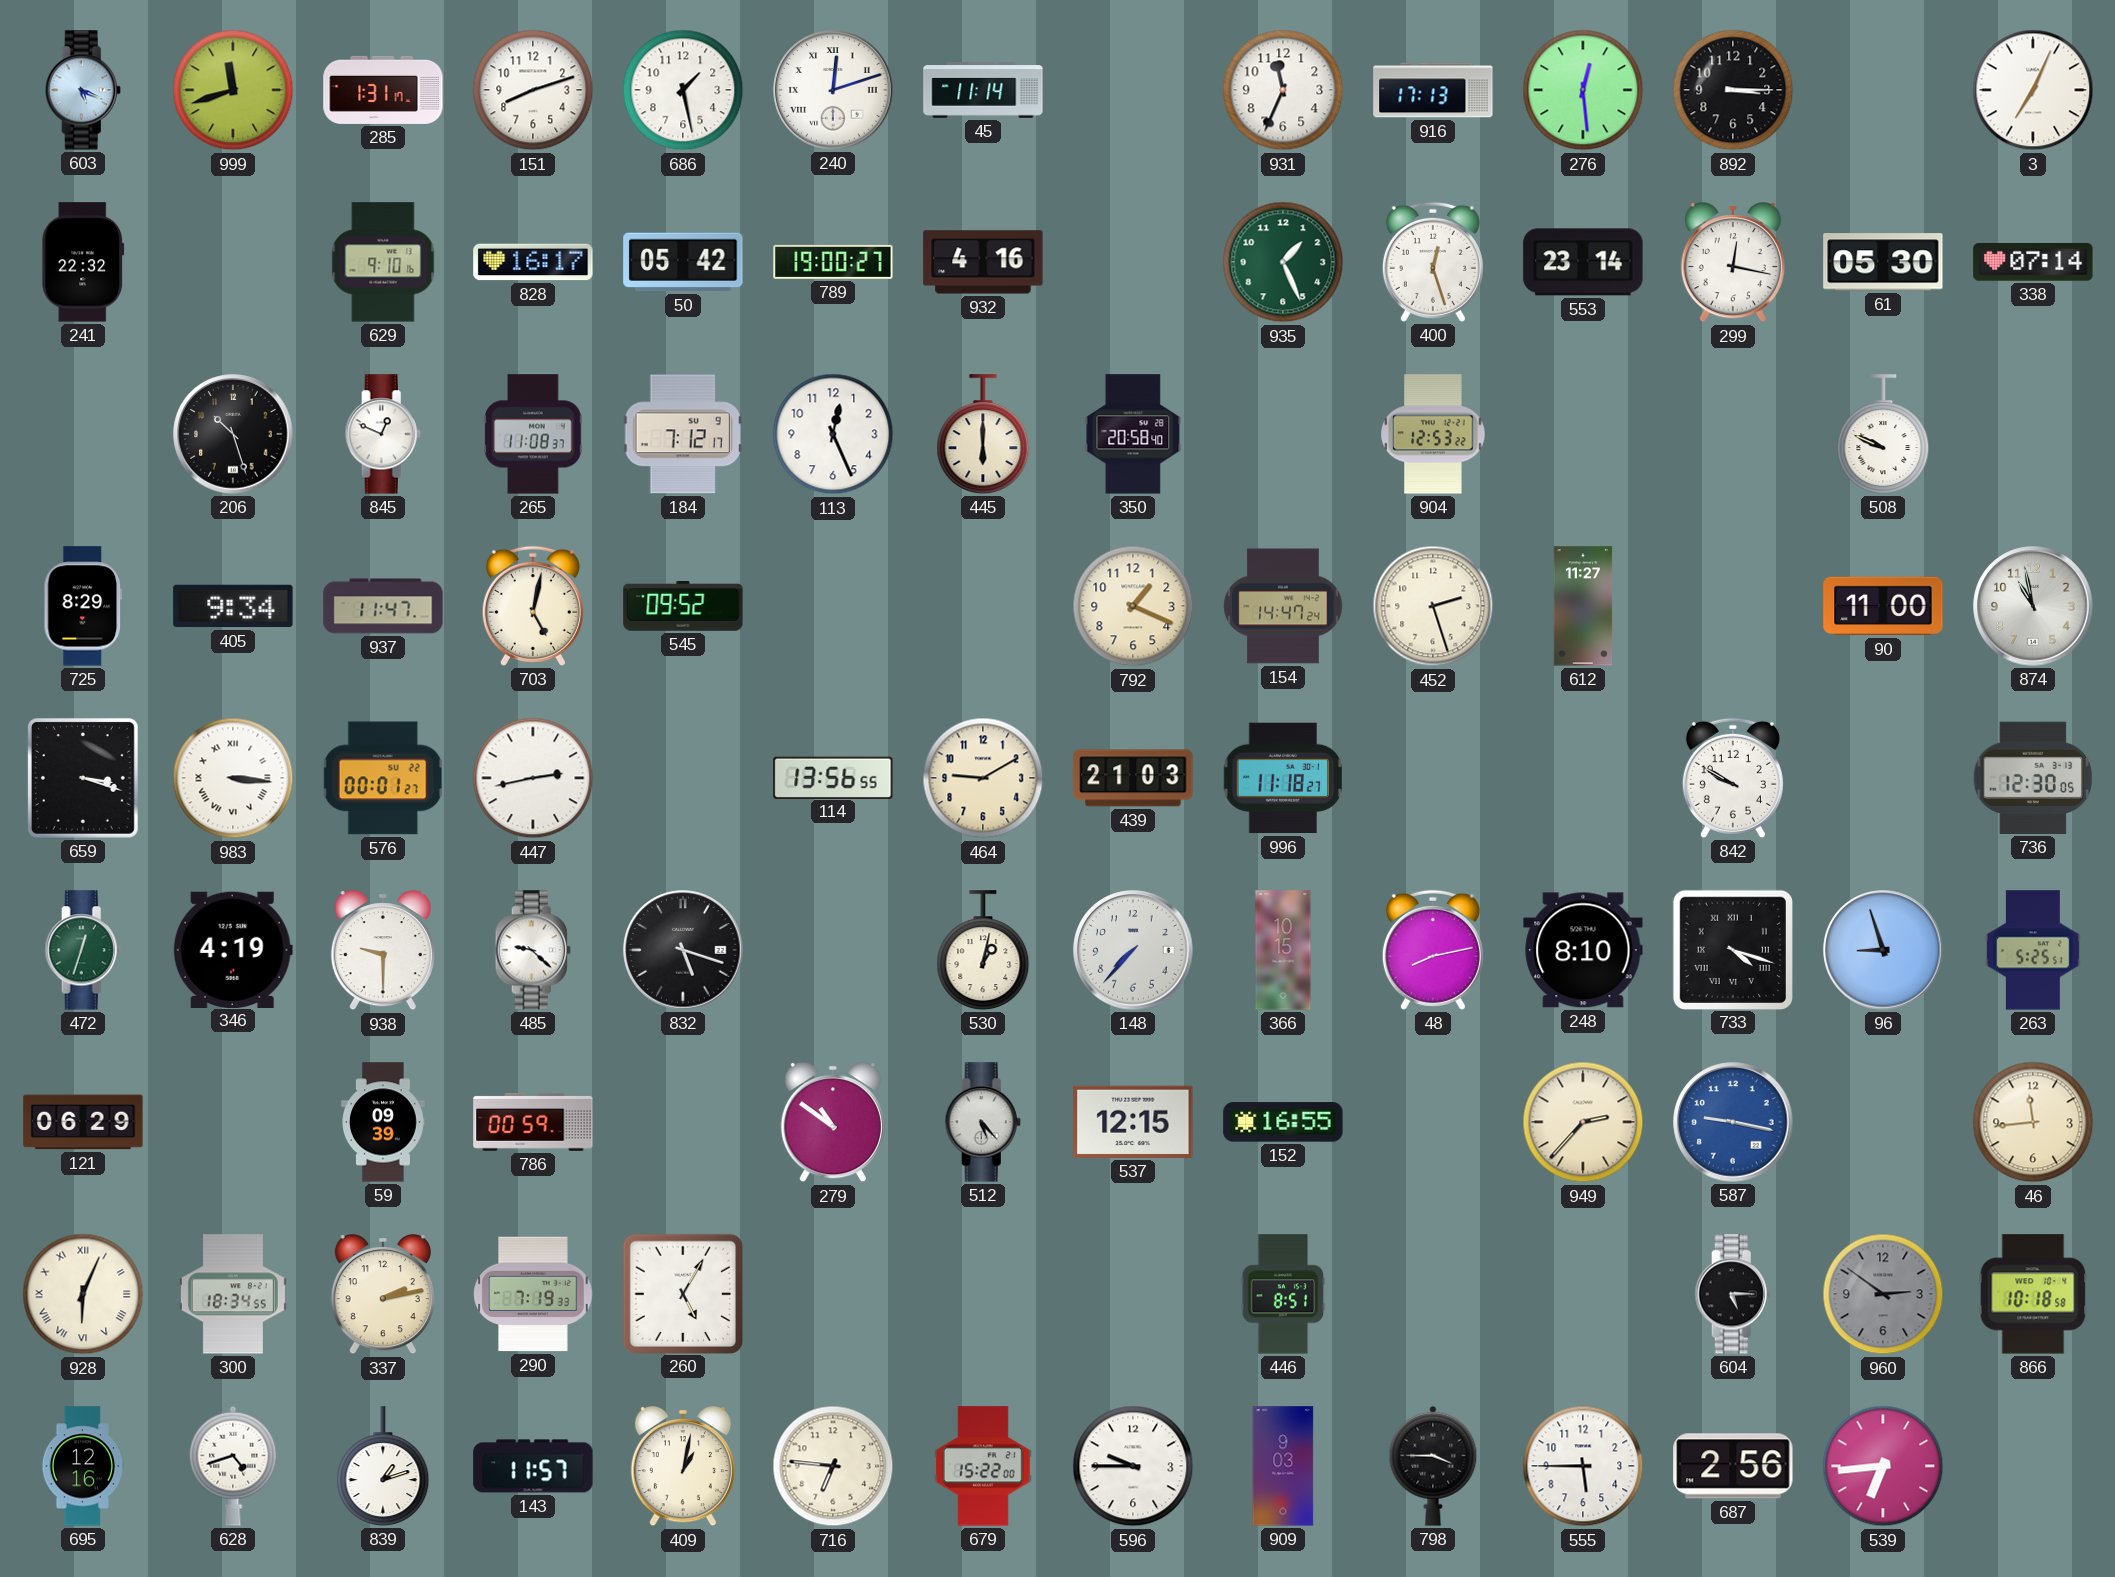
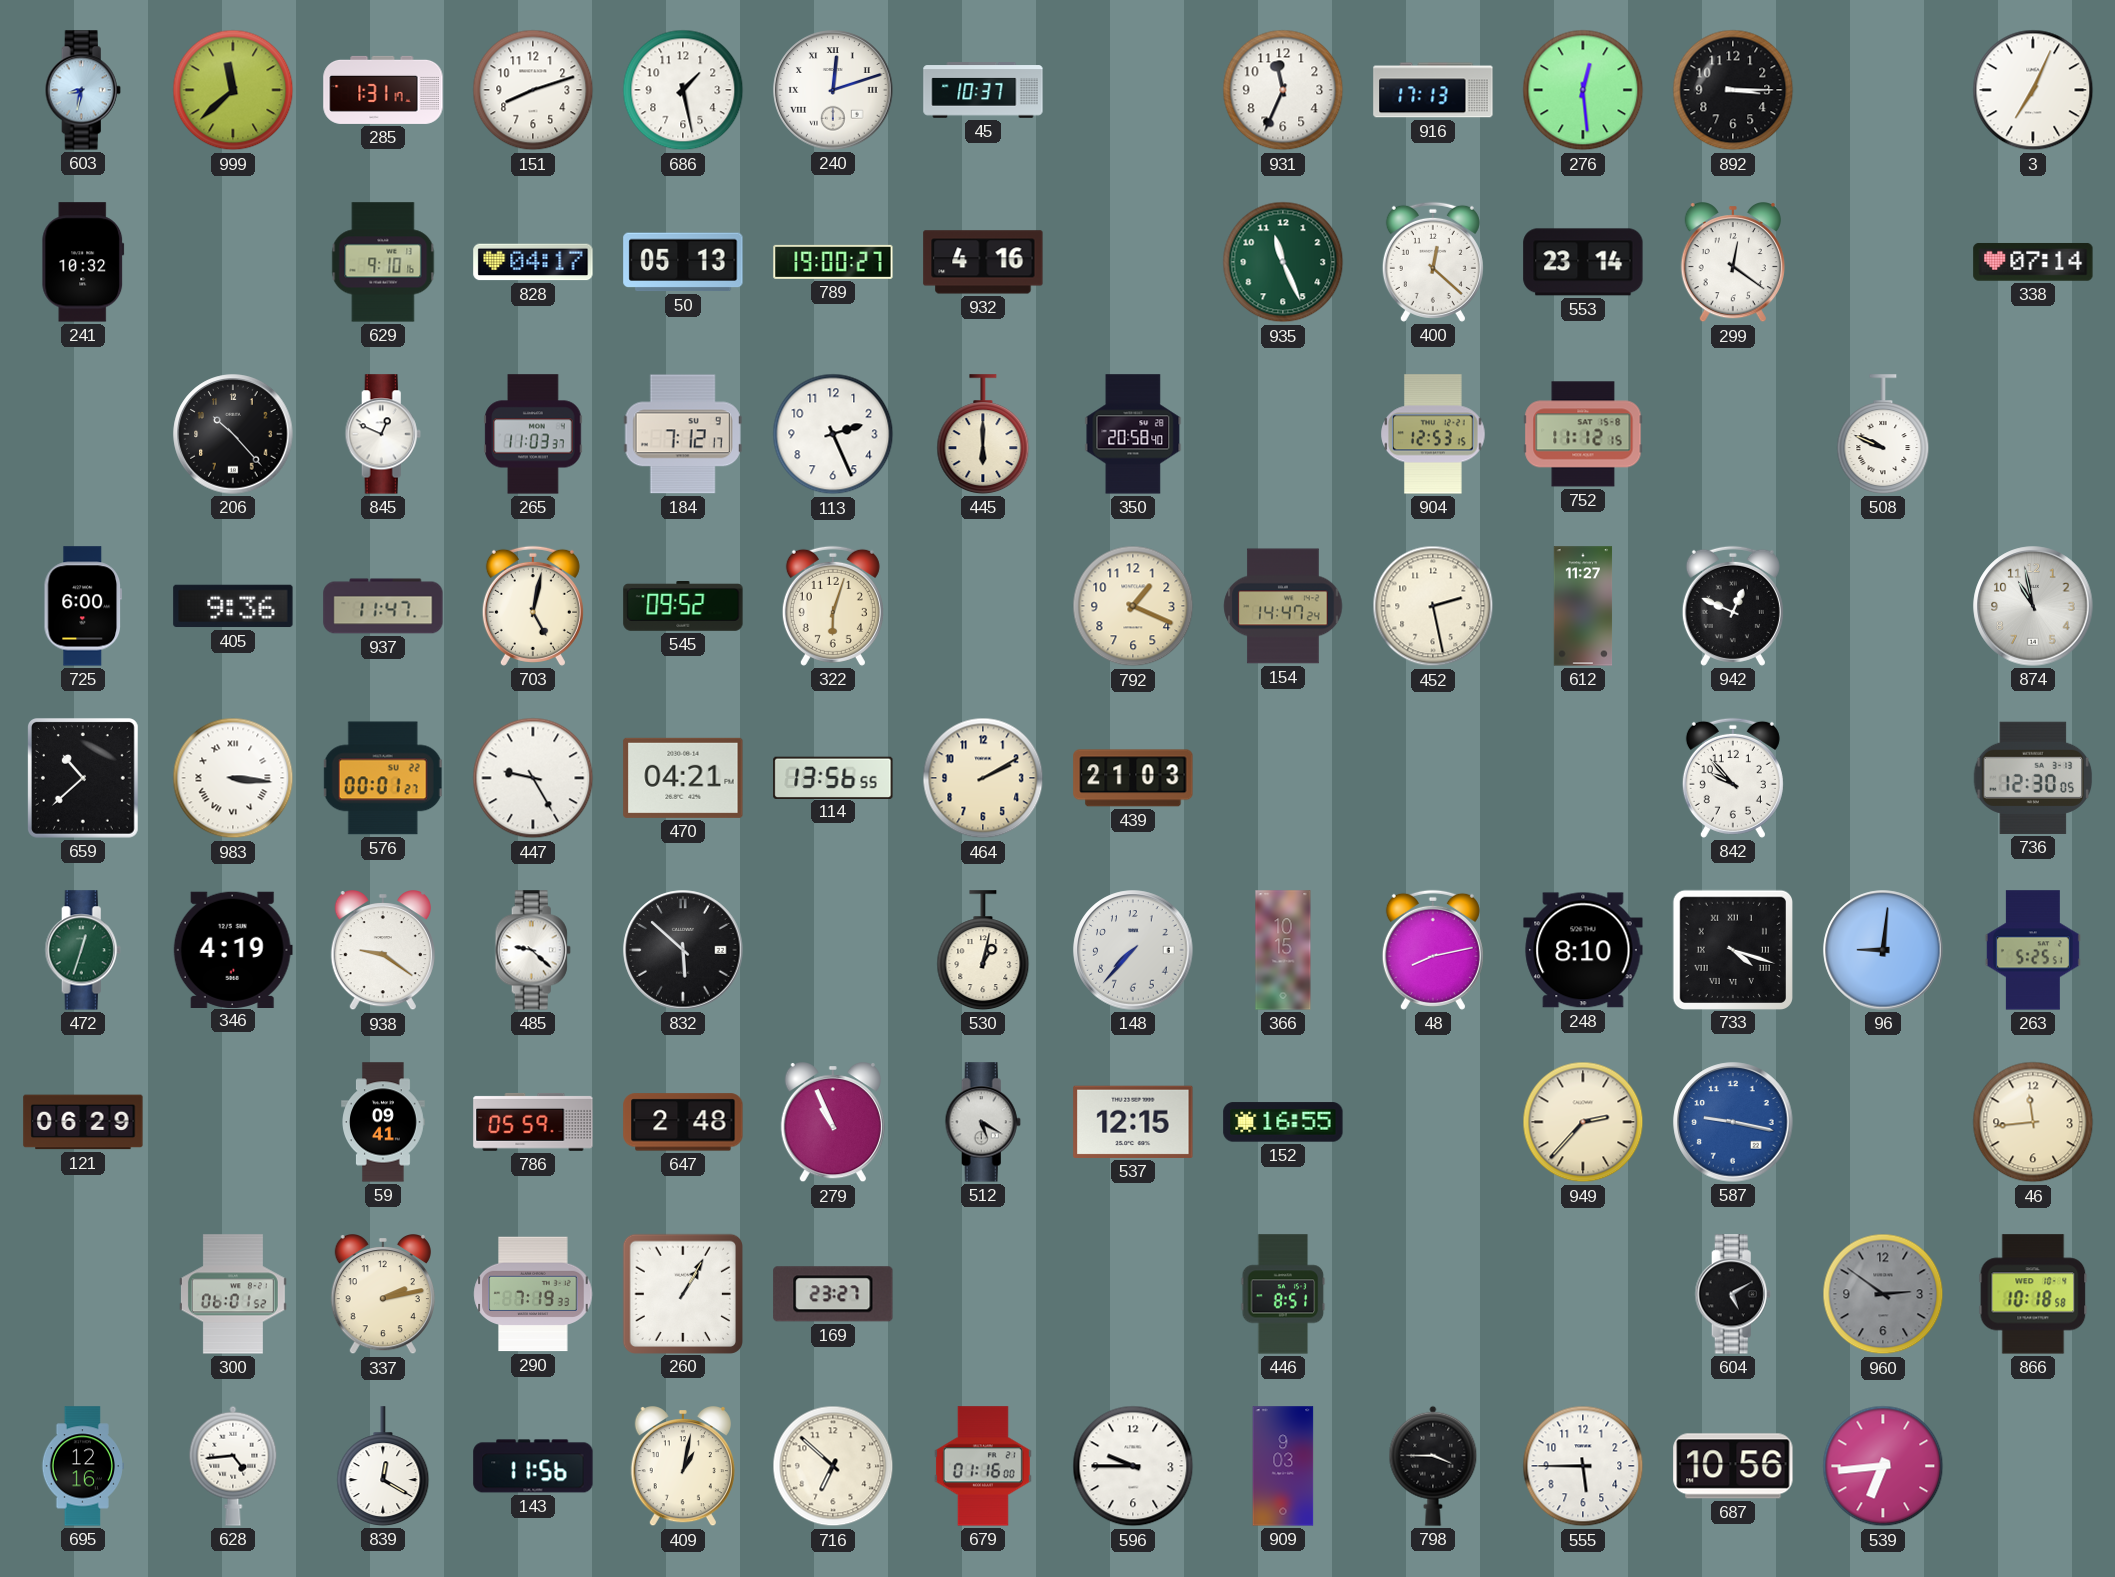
603: 5:19 -> 8:32
999: 11:42 -> 11:38
45: 11:14 -> 10:37
241: 22:32 -> 10:32
828: 16:17 -> 04:17
50: 05:42 -> 05:13
935: 1:26 -> 11:26
400: 12:27 -> 12:22
299: 12:17 -> 12:21
61: 05:30 -> none
206: 10:27 -> 10:23
265: 11:08 -> 11:03
113: 12:26 -> 2:26
904: 12:53:22 -> 12:53:15
752: none -> 11:12
725: 8:29 -> 6:00
405: 9:34 -> 9:36
322: none -> 6:03
452: 2:27 -> 2:28
942: none -> 12:49
90: 11:00 -> none
659: 3:18 -> 10:38
447: 2:43 -> 9:25
470: none -> 04:21
464: 9:10 -> 2:10
996: 11:18 -> none
842: 9:50 -> 9:53
938: 9:30 -> 9:21
832: 5:18 -> 5:52
96: 8:57 -> 9:01
59: 09:39 -> 09:41
786: 00:59 -> 05:59
647: none -> 2:48
279: 10:51 -> 10:56
512: 5:23 -> 5:20
928: 6:04 -> none
300: 18:34 -> 06:01
260: 5:05 -> 1:05
169: none -> 23:27
604: 5:15 -> 5:10
628: 4:42 -> 4:44
839: 1:12 -> 12:20
143: 11:57 -> 11:56
716: 6:46 -> 6:52
679: 15:22 -> 01:16
687: 2:56 -> 10:56
